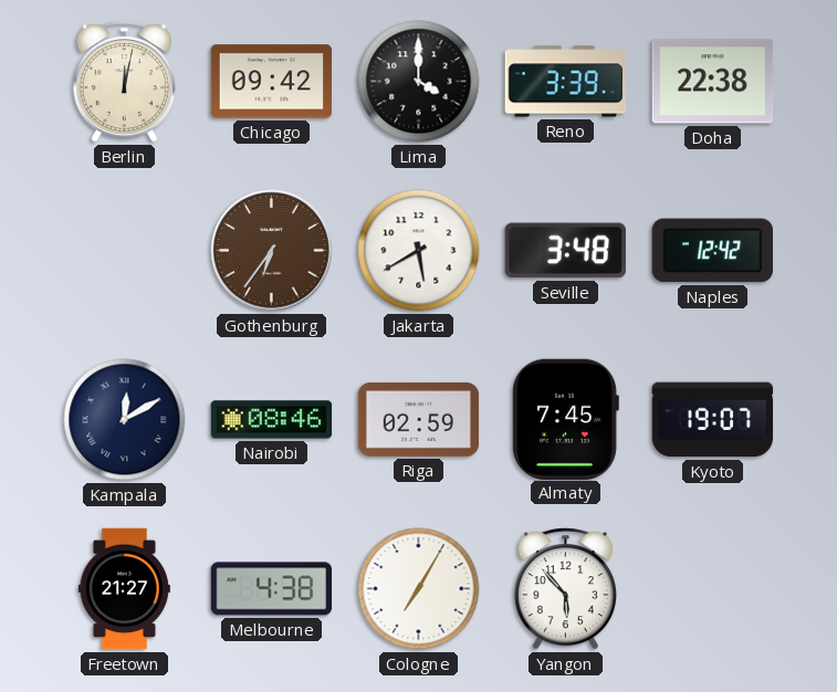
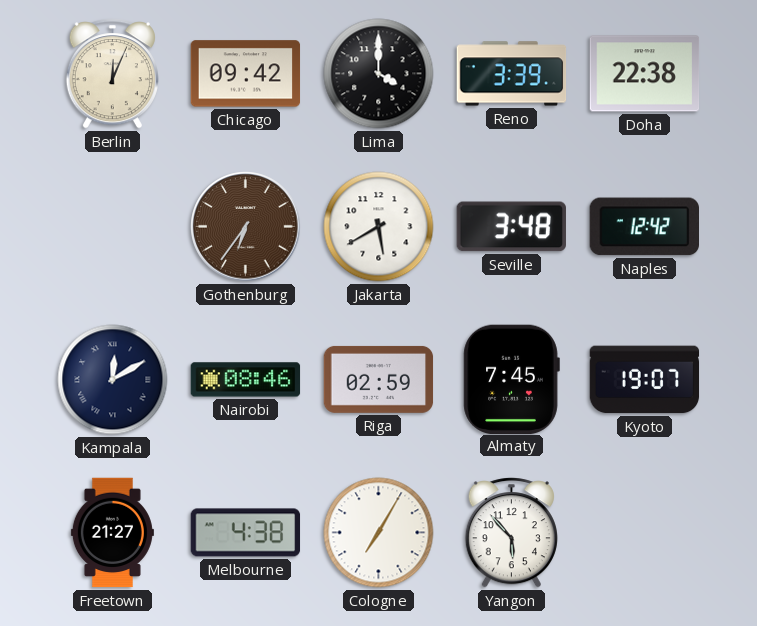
Berlin: 12:02 -> 12:04
